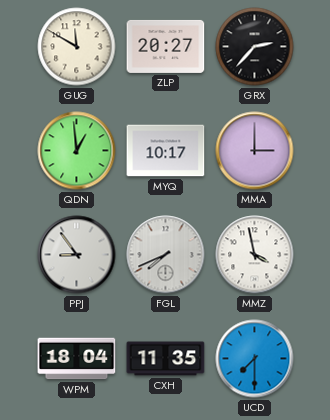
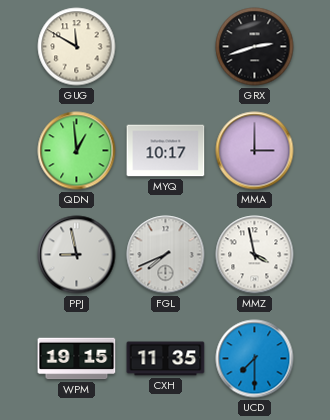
ZLP: 20:27 -> none
GRX: 2:37 -> 2:42
PPJ: 8:54 -> 8:58
WPM: 18:04 -> 19:15
